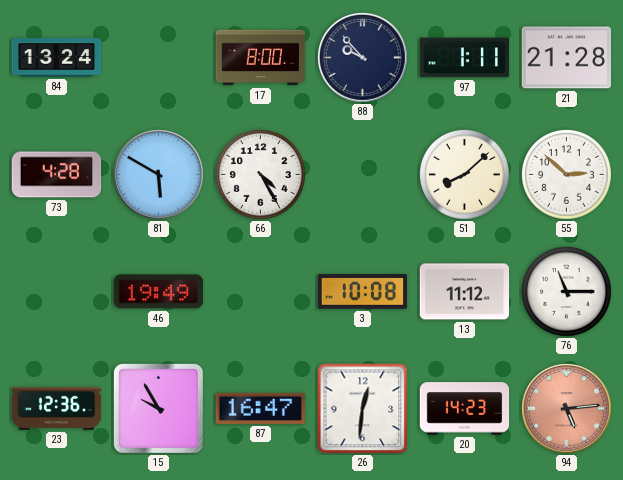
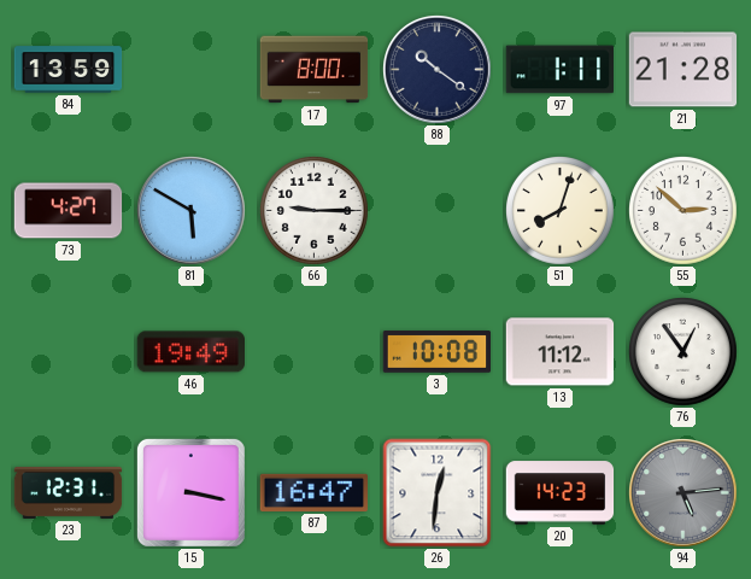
84: 13:24 -> 13:59
88: 9:53 -> 10:21
73: 4:28 -> 4:27
66: 4:25 -> 9:15
51: 8:08 -> 8:03
76: 11:15 -> 12:54
23: 12:36 -> 12:31
15: 9:55 -> 3:17
94 dial: salmon -> grey
